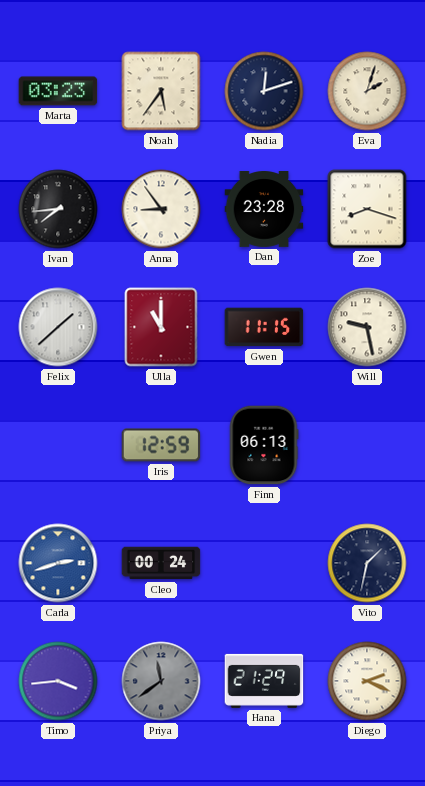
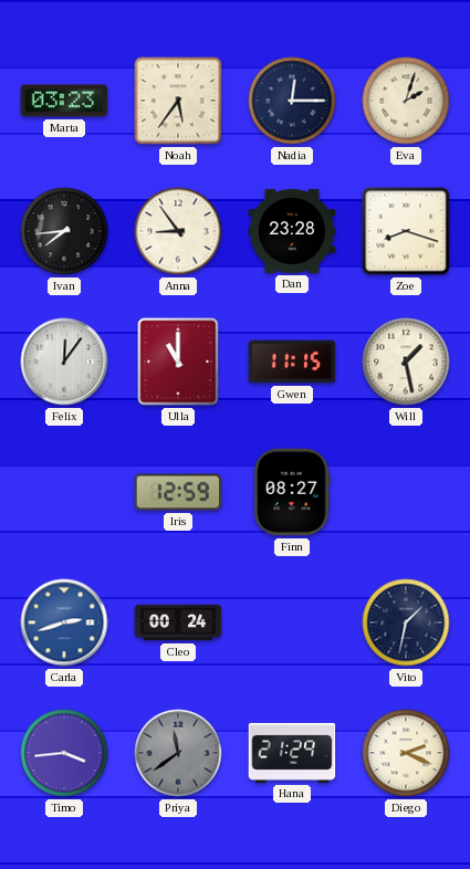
Nadia: 12:12 -> 12:15
Felix: 1:38 -> 12:06
Will: 9:28 -> 1:28
Finn: 06:13 -> 08:27
